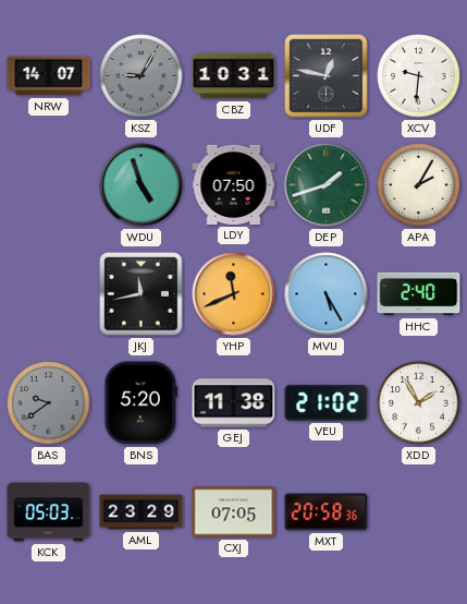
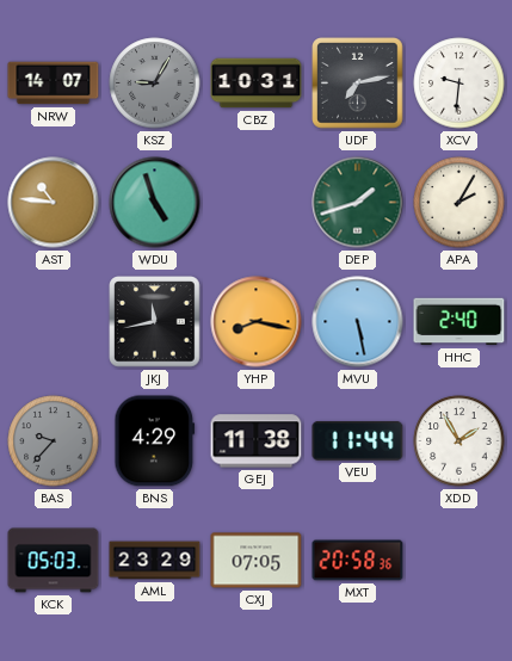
UDF: 12:47 -> 7:13
AST: none -> 10:46
LDY: 07:50 -> none
YHP: 11:41 -> 8:17
MVU: 5:25 -> 5:28
BAS: 9:39 -> 9:37
BNS: 5:20 -> 4:29
VEU: 21:02 -> 11:44
